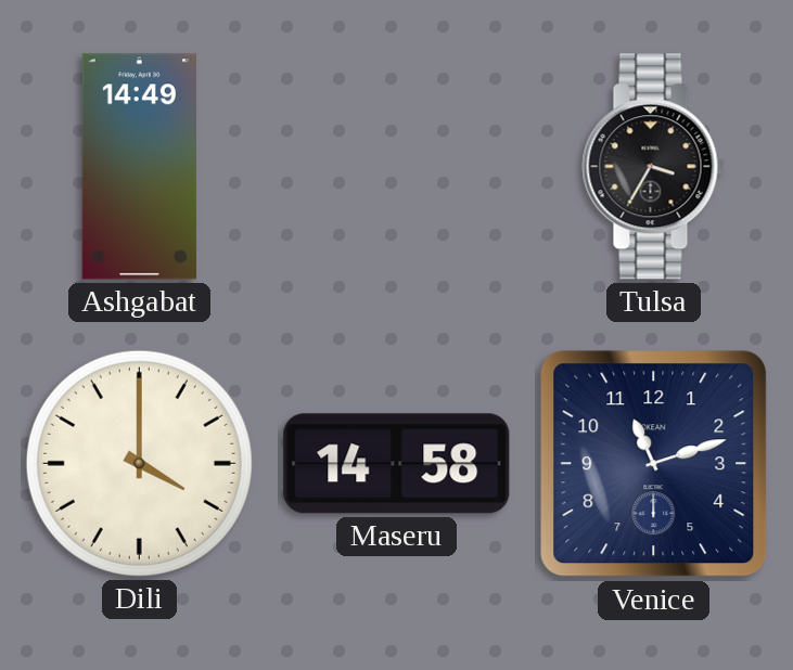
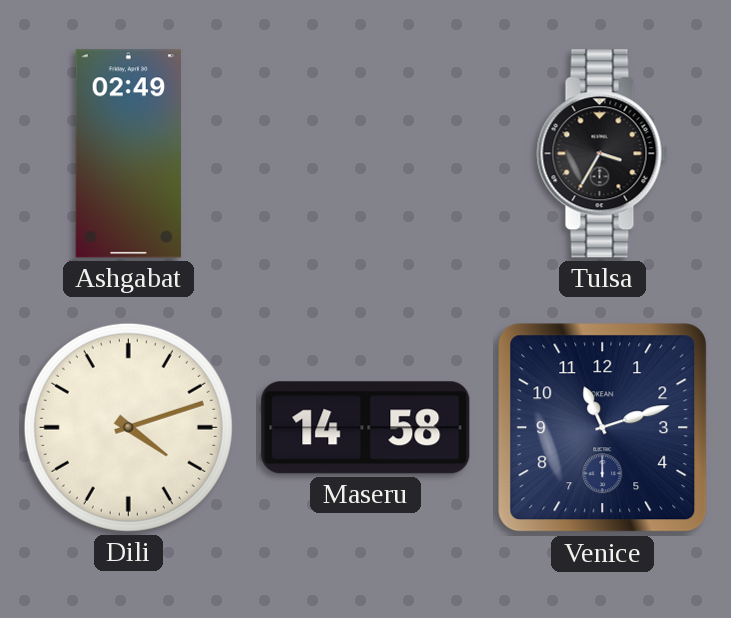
Ashgabat: 14:49 -> 02:49
Dili: 4:00 -> 4:12
